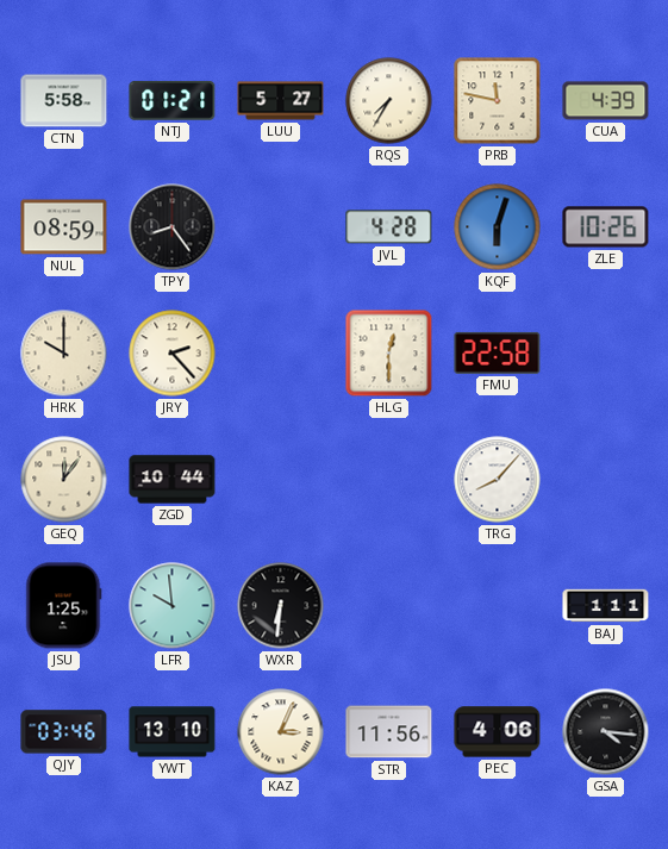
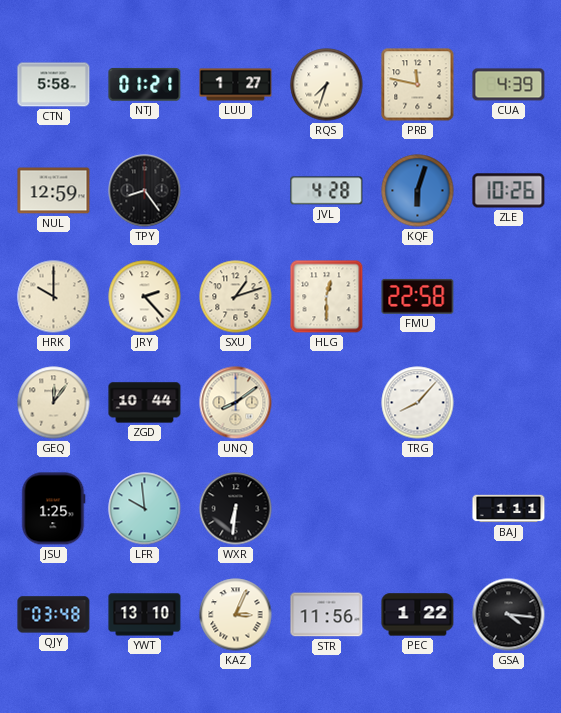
LUU: 5:27 -> 1:27
RQS: 7:35 -> 7:33
NUL: 08:59 -> 12:59
SXU: none -> 1:12
UNQ: none -> 8:09
QJY: 03:46 -> 03:48
PEC: 4:06 -> 1:22
